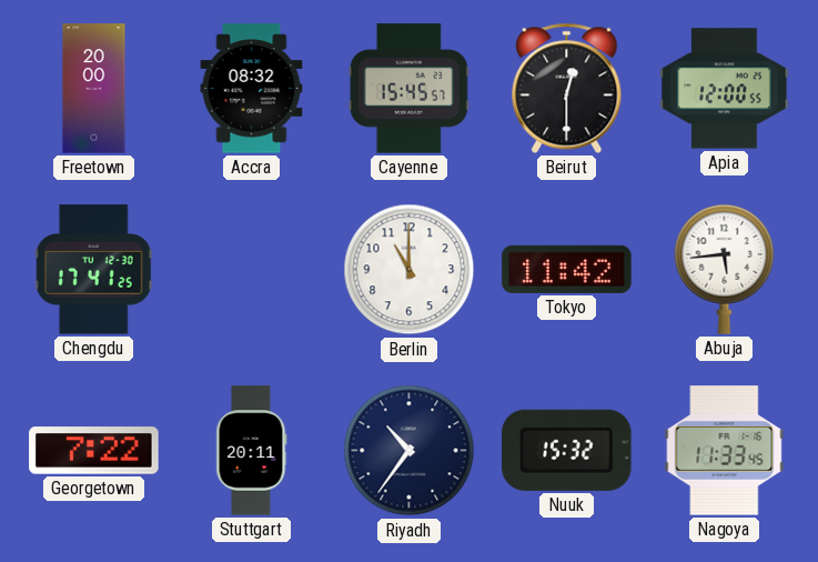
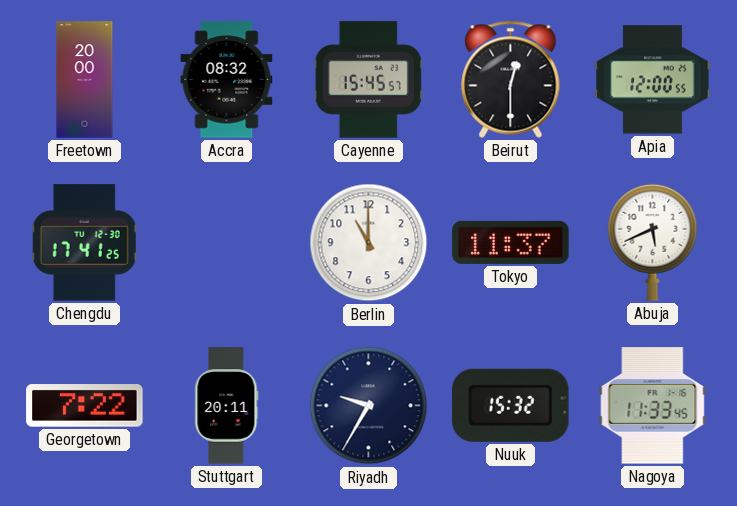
Tokyo: 11:42 -> 11:37
Abuja: 5:44 -> 5:41
Riyadh: 10:36 -> 9:35
